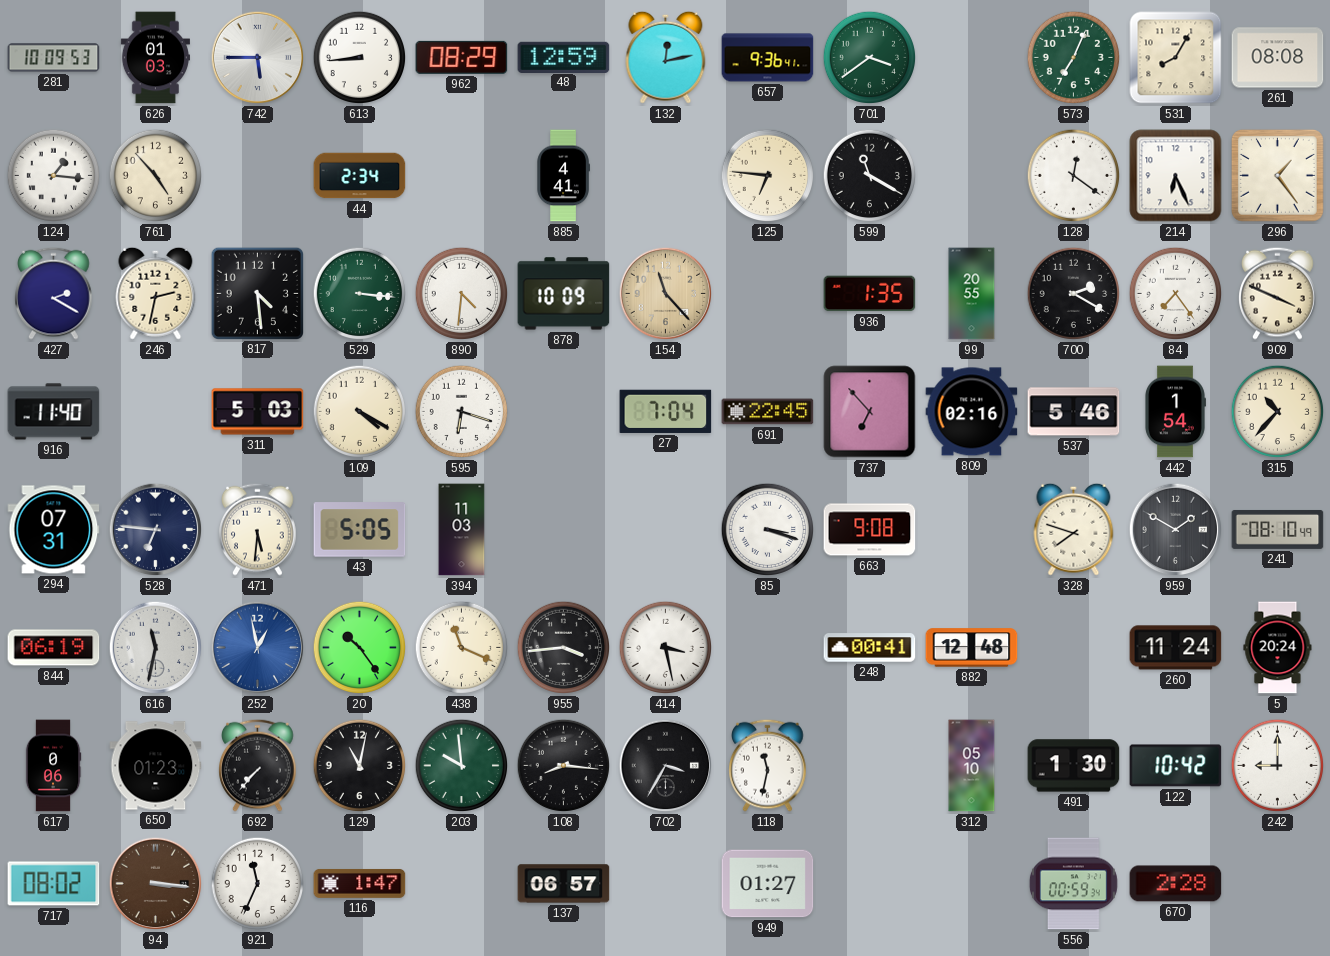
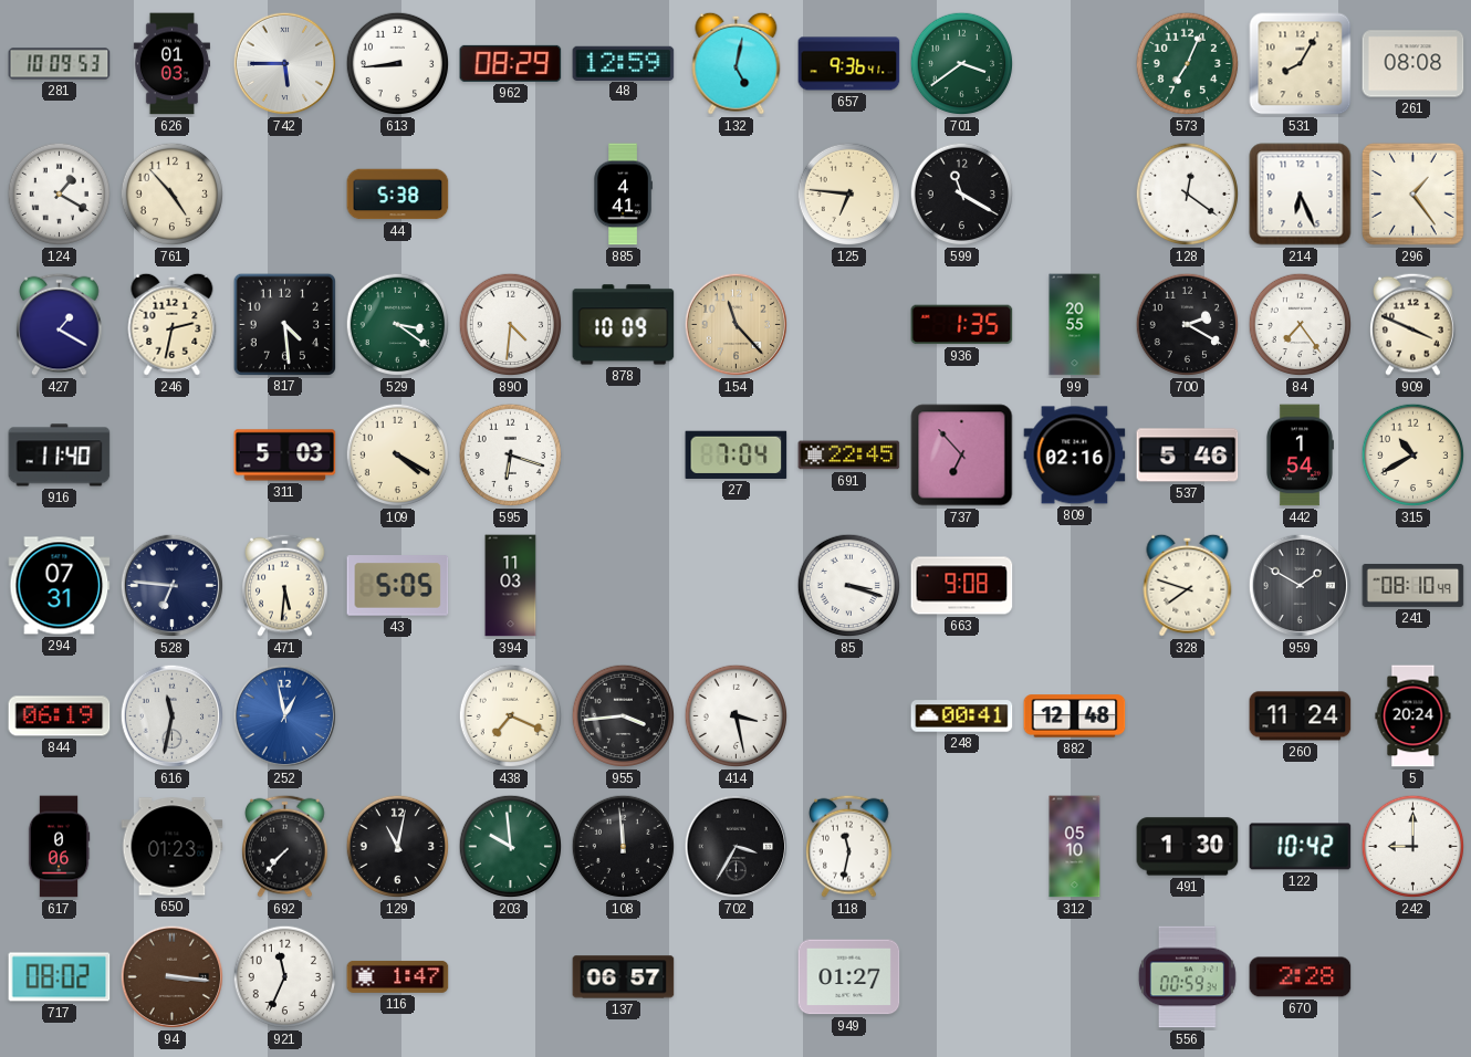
132: 12:13 -> 5:02
124: 1:16 -> 1:20
44: 2:34 -> 5:38
427: 2:20 -> 1:20
529: 3:16 -> 3:21
315: 10:37 -> 10:40
20: 10:24 -> none
438: 11:19 -> 7:19
108: 8:16 -> 11:59
